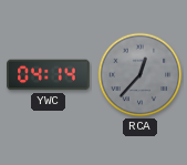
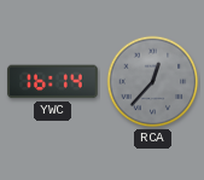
YWC: 04:14 -> 16:14
